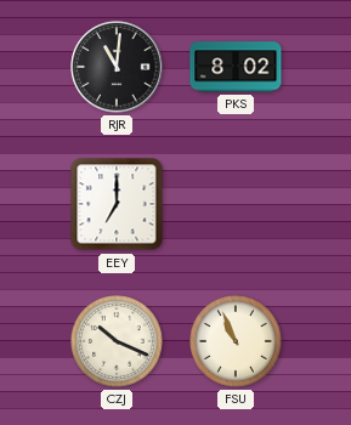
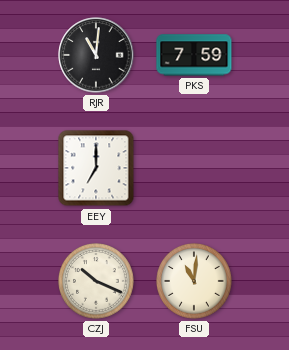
PKS: 8:02 -> 7:59
FSU: 10:56 -> 11:01
